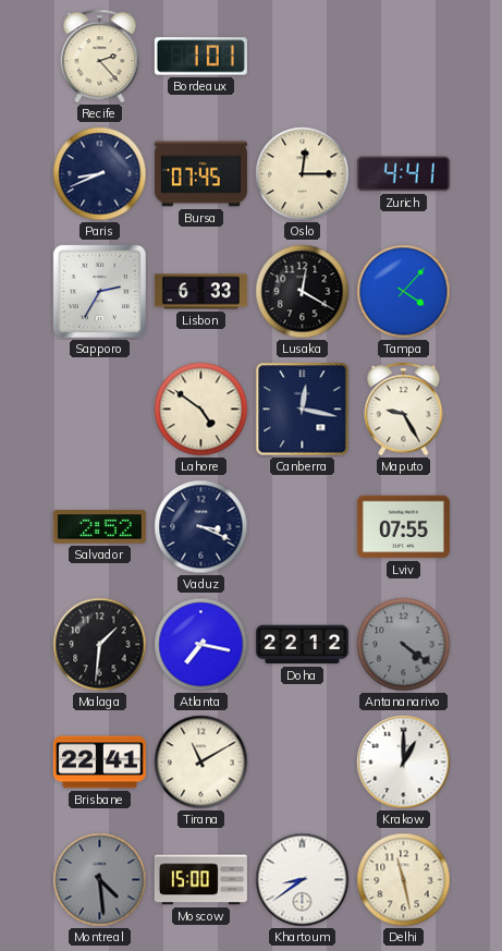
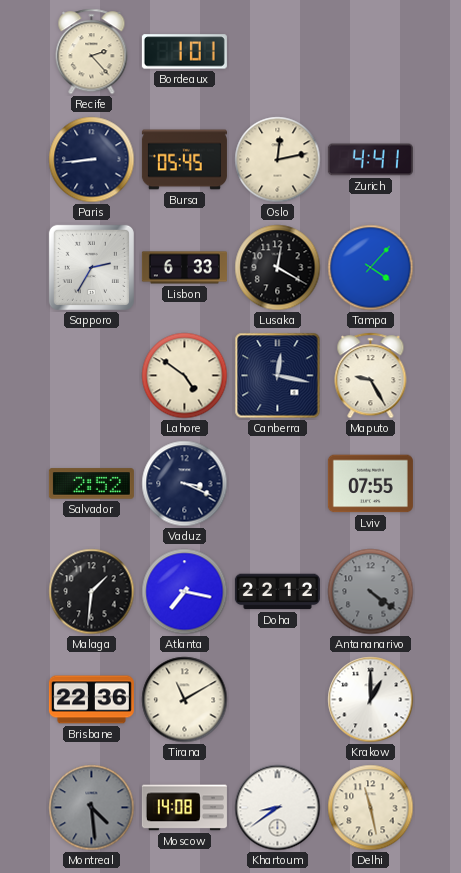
Paris: 8:41 -> 8:44
Bursa: 07:45 -> 05:45
Oslo: 12:15 -> 12:13
Brisbane: 22:41 -> 22:36
Moscow: 15:00 -> 14:08
